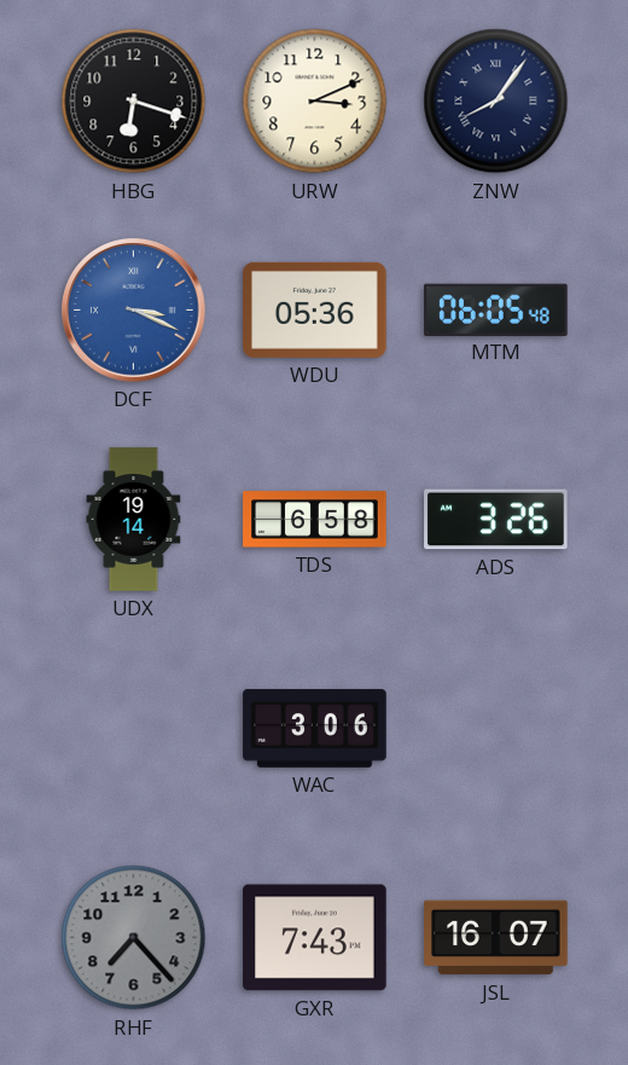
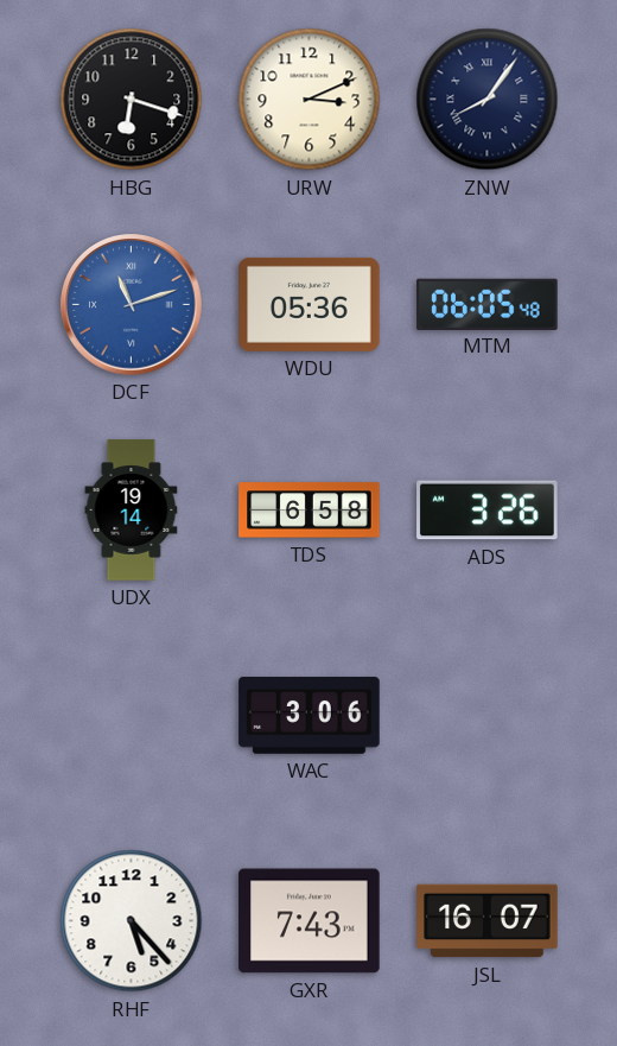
DCF: 3:19 -> 11:12
RHF: 7:23 -> 5:23
RHF dial: grey -> white
